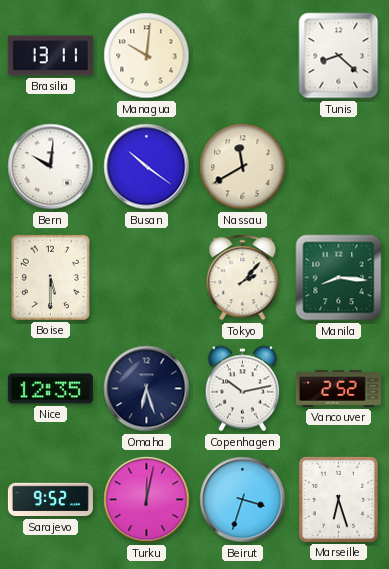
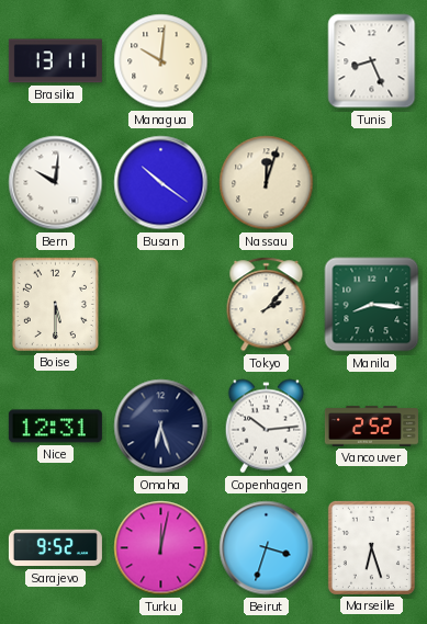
Tunis: 8:22 -> 8:26
Nassau: 11:40 -> 12:03
Nice: 12:35 -> 12:31
Copenhagen: 10:13 -> 10:14
